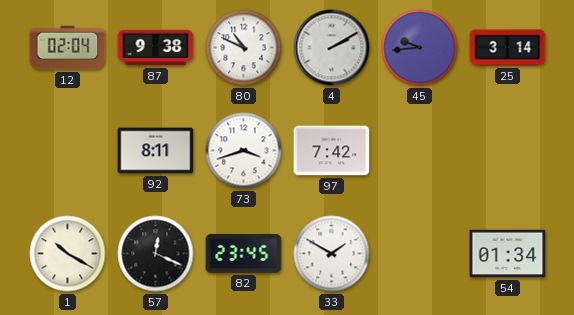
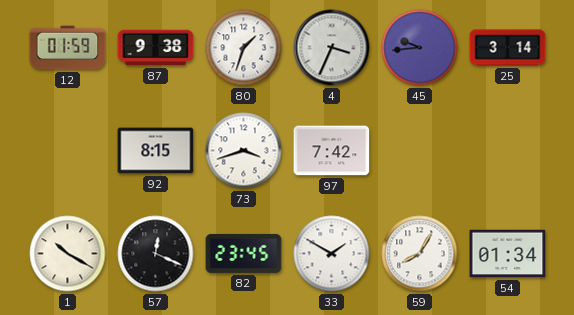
12: 02:04 -> 01:59
80: 10:49 -> 1:33
4: 2:10 -> 3:34
92: 8:11 -> 8:15
59: none -> 8:05
